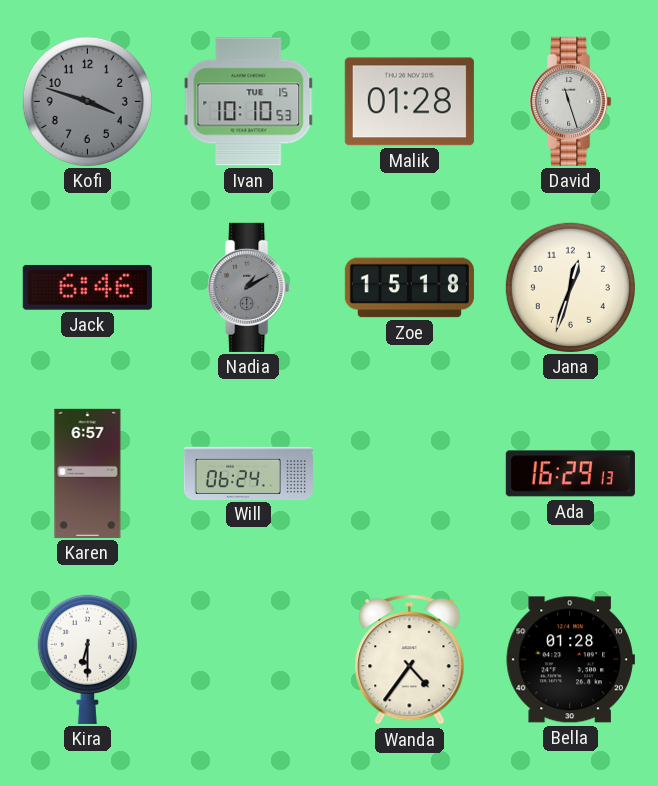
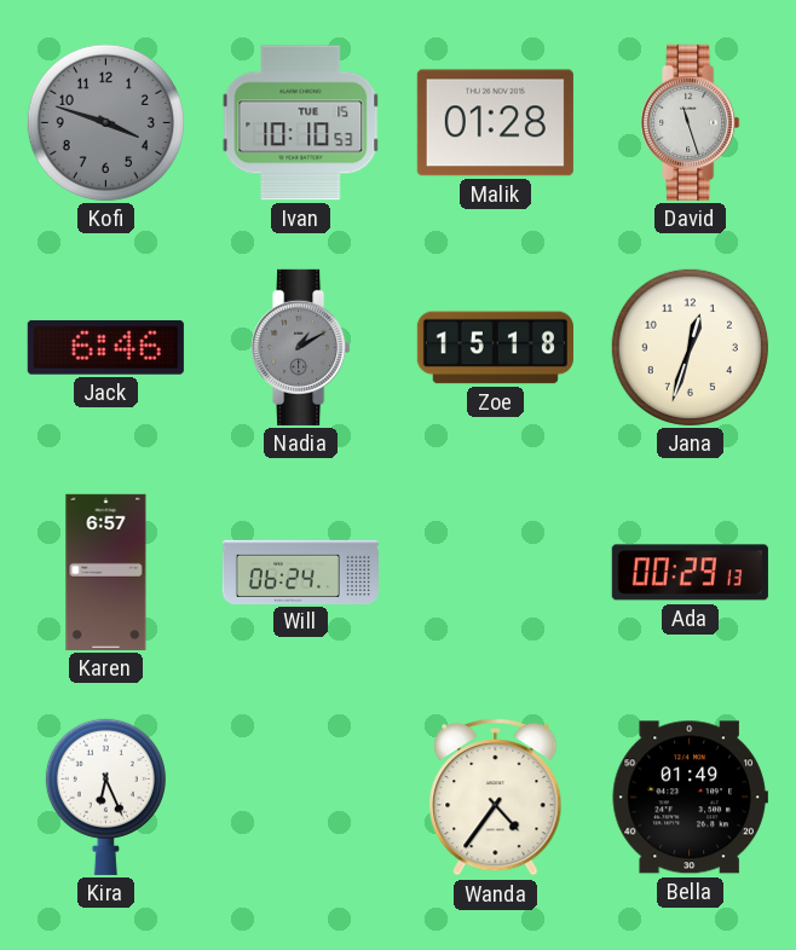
Ada: 16:29 -> 00:29
Kira: 6:30 -> 6:26
Bella: 01:28 -> 01:49
